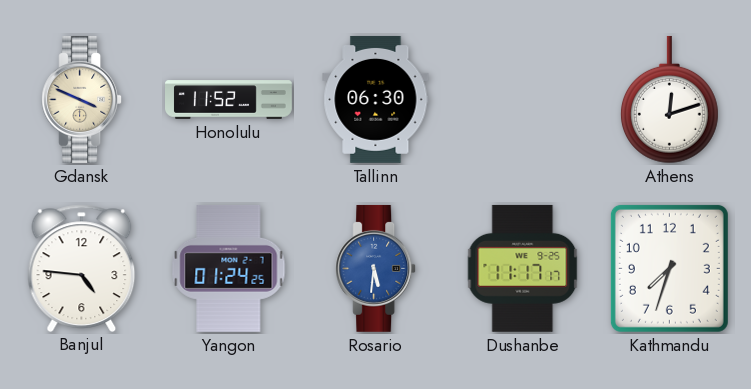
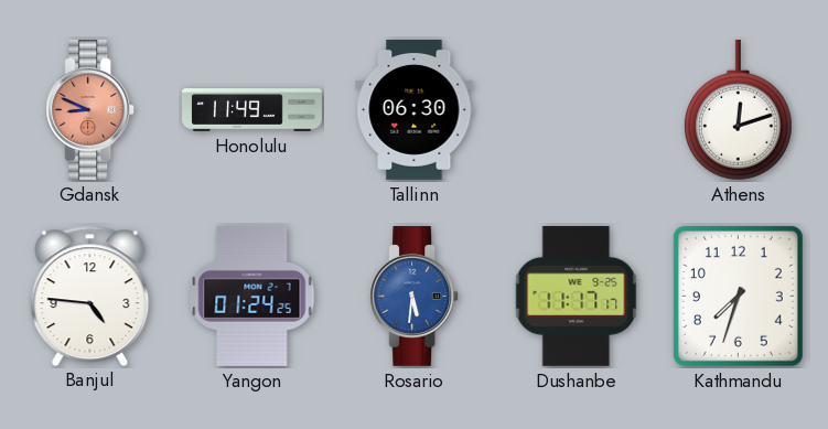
Gdansk: 3:49 -> 8:49
Gdansk dial: cream -> salmon
Honolulu: 11:52 -> 11:49
